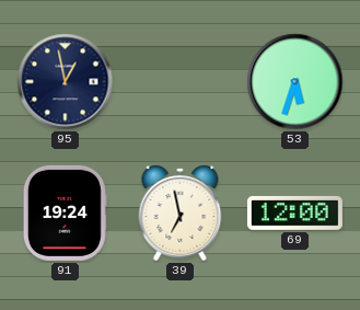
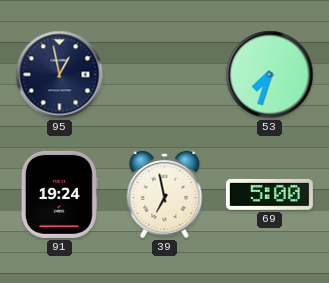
53: 5:33 -> 7:33
69: 12:00 -> 5:00
